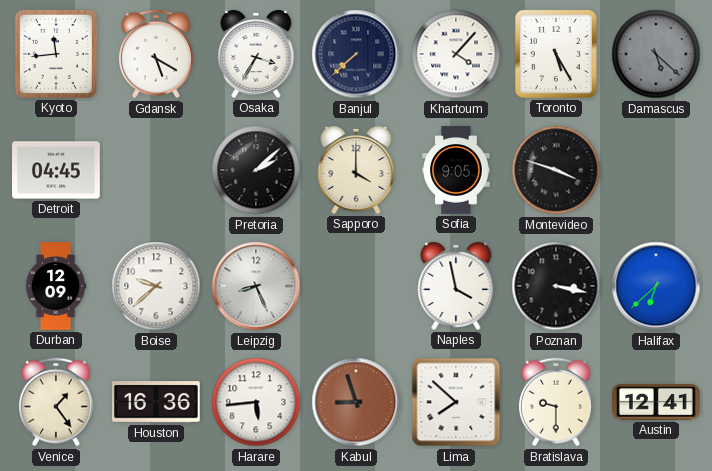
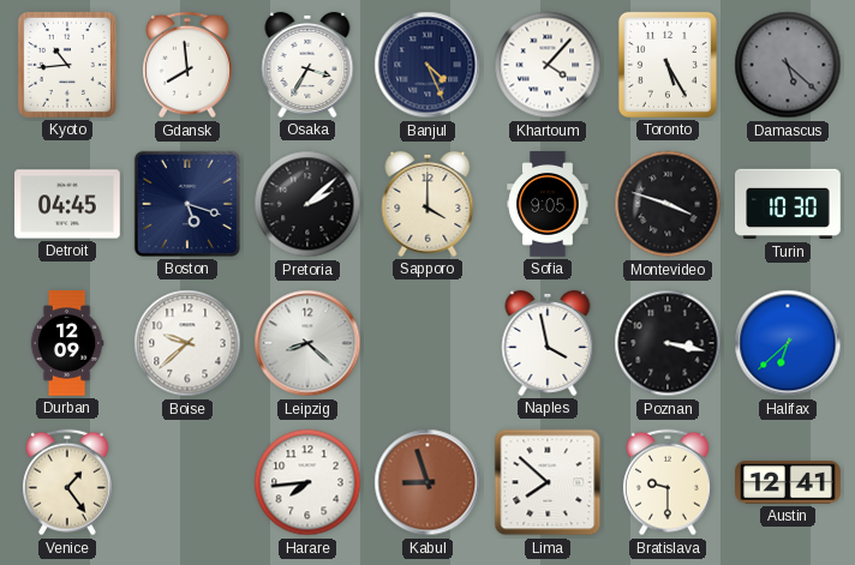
Kyoto: 11:44 -> 10:44
Gdansk: 5:20 -> 7:59
Banjul: 7:38 -> 4:26
Boston: none -> 5:18
Turin: none -> 10:30
Leipzig: 8:26 -> 8:22
Houston: 16:36 -> none
Harare: 5:44 -> 7:44
